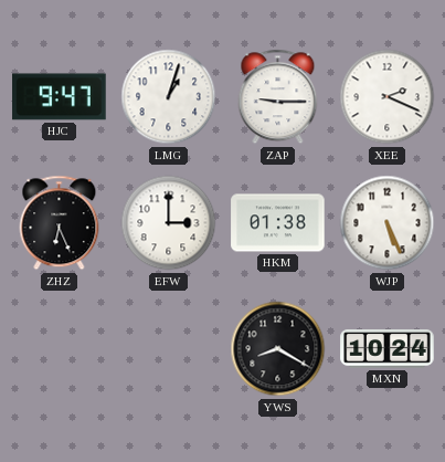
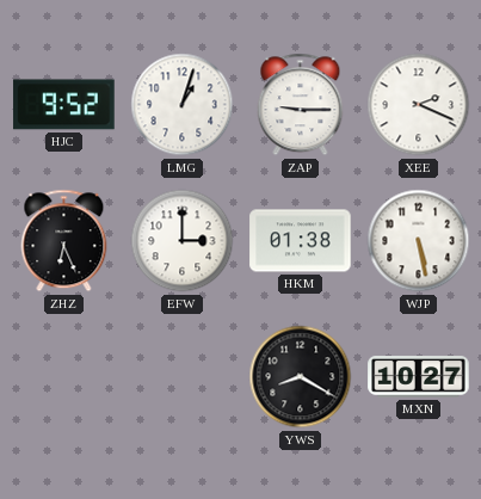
HJC: 9:47 -> 9:52
WJP: 5:26 -> 5:28
MXN: 10:24 -> 10:27
